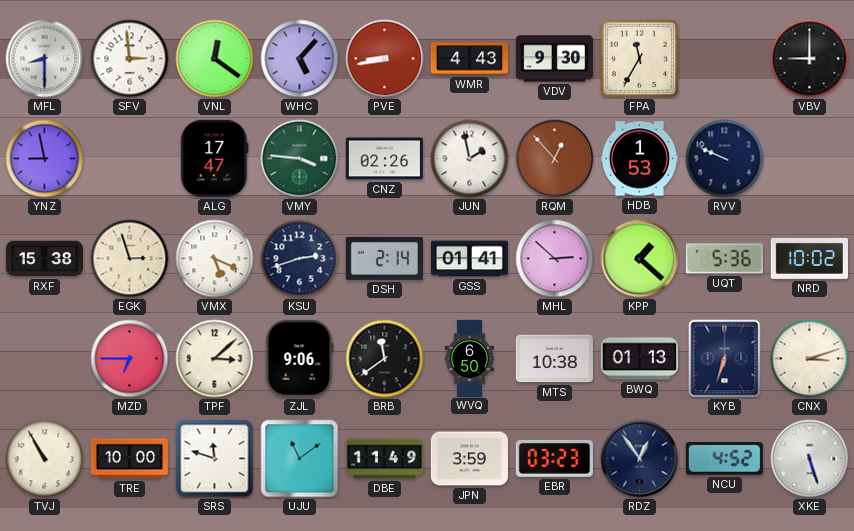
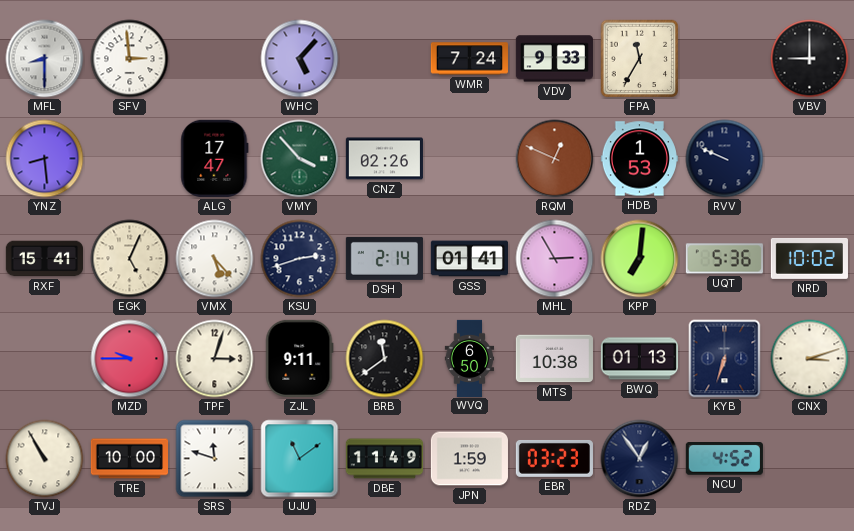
VNL: 12:21 -> none
PVE: 8:43 -> none
WMR: 4:43 -> 7:24
VDV: 9:30 -> 9:33
YNZ: 8:58 -> 8:29
VMY: 3:46 -> 3:53
JUN: 1:58 -> none
RQM: 12:53 -> 12:49
RXF: 15:38 -> 15:41
EGK: 2:57 -> 5:04
VMX: 5:19 -> 5:23
MHL: 2:52 -> 2:55
KPP: 1:22 -> 7:01
MZD: 6:45 -> 9:45
TPF: 3:08 -> 3:03
ZJL: 9:06 -> 9:11
JPN: 3:59 -> 1:59
XKE: 5:27 -> none
